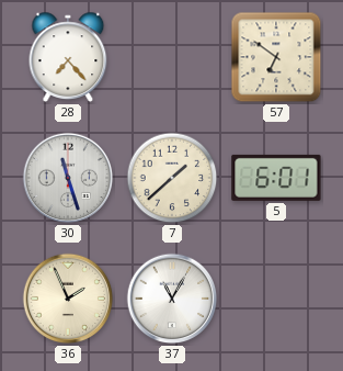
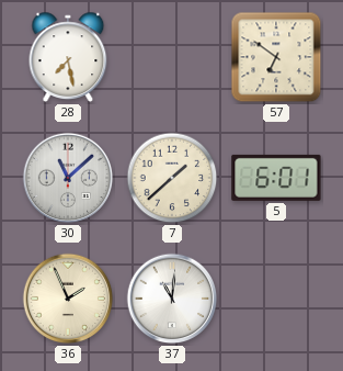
28: 7:23 -> 7:28
30: 11:27 -> 11:08
37: 11:05 -> 11:01
